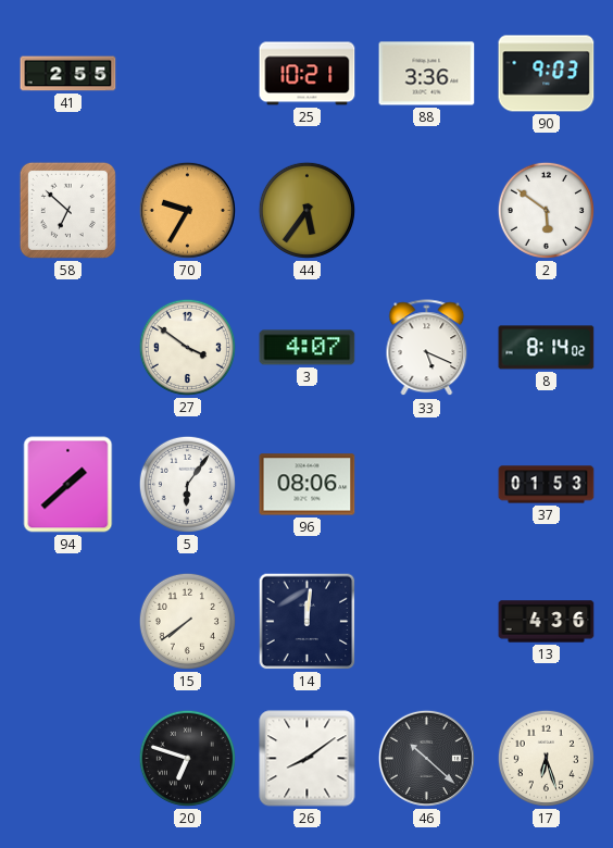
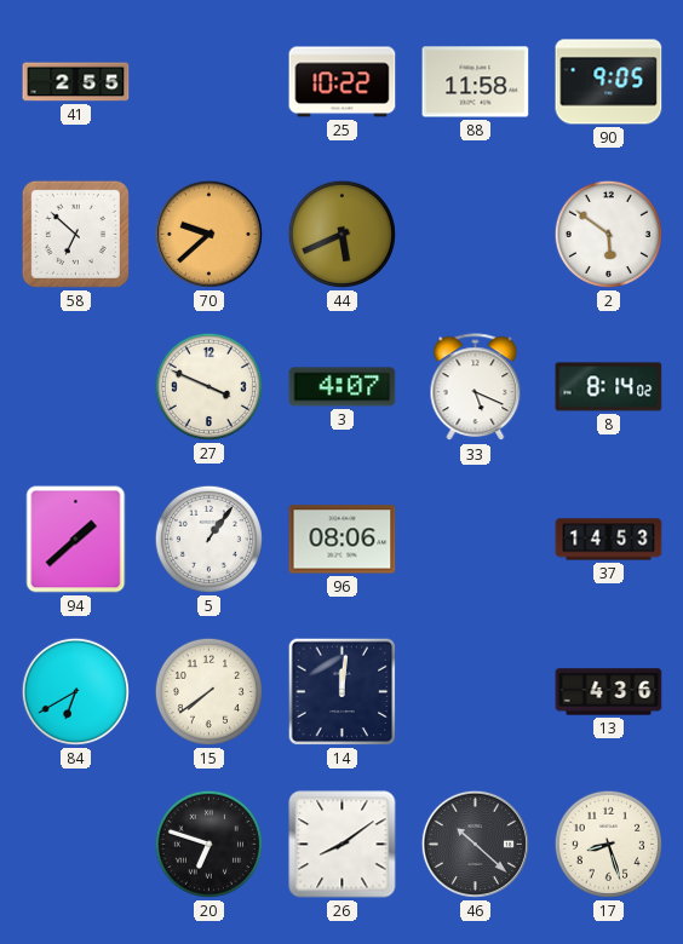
25: 10:21 -> 10:22
88: 3:36 -> 11:58
90: 9:03 -> 9:05
70: 9:35 -> 9:38
44: 5:36 -> 5:41
27: 3:51 -> 3:49
5: 6:06 -> 1:06
37: 01:53 -> 14:53
84: none -> 6:40
17: 6:27 -> 8:27
